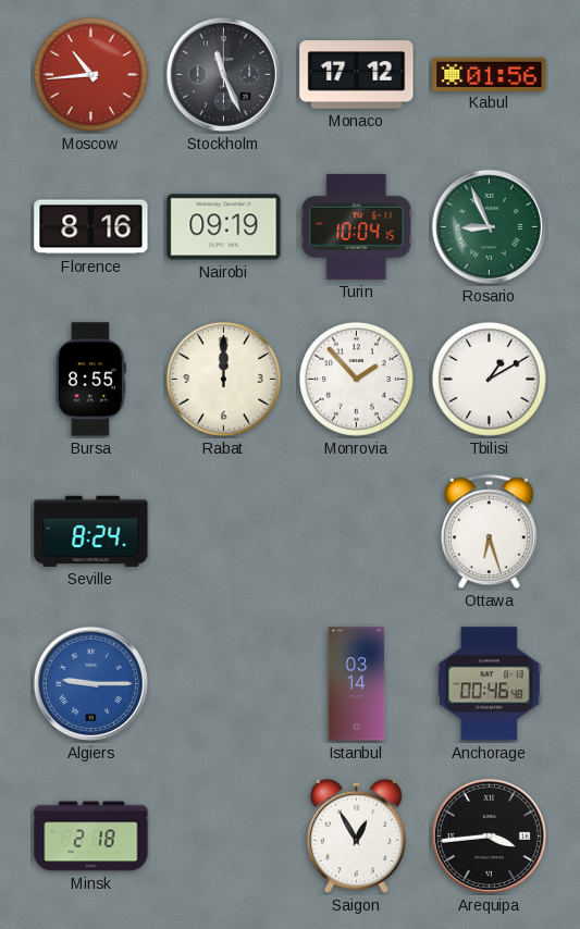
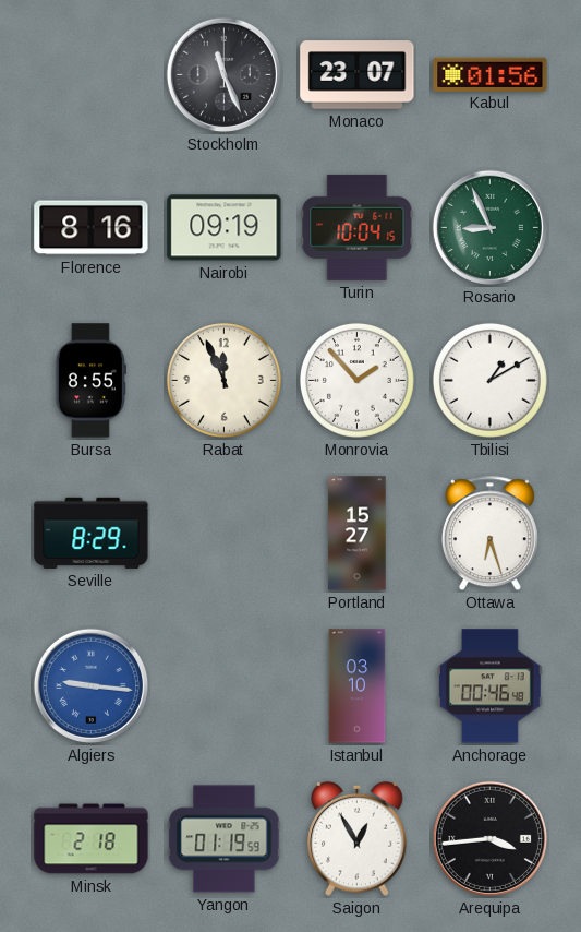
Moscow: 10:44 -> none
Monaco: 17:12 -> 23:07
Rabat: 12:00 -> 11:56
Seville: 8:24 -> 8:29
Portland: none -> 15:27
Algiers: 9:15 -> 9:16
Istanbul: 03:14 -> 03:10
Yangon: none -> 01:19
